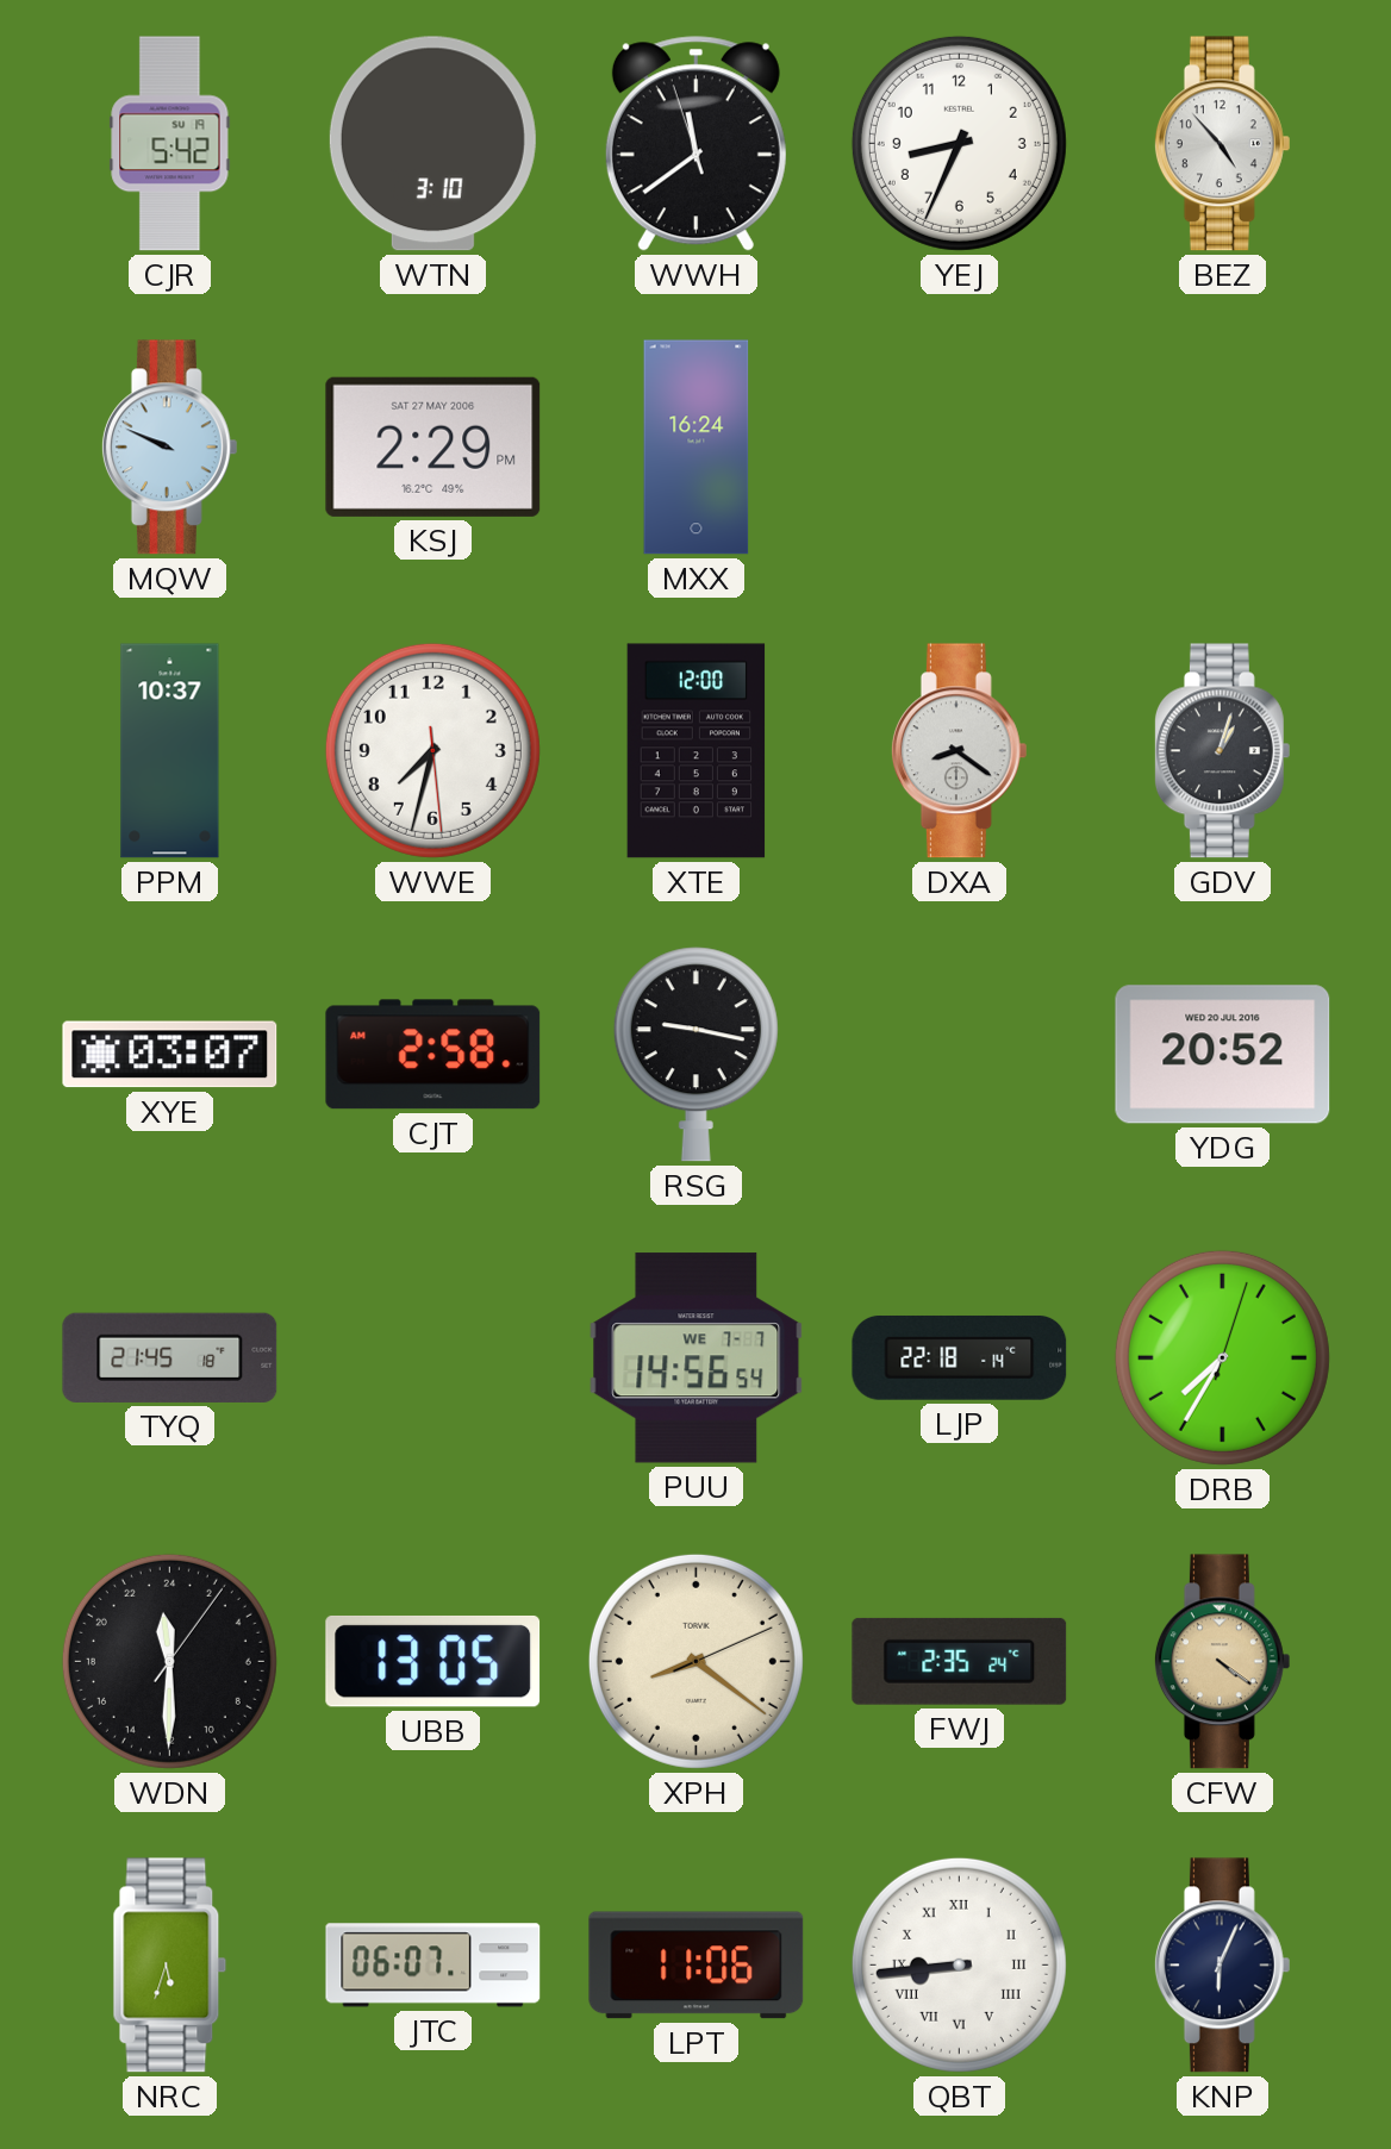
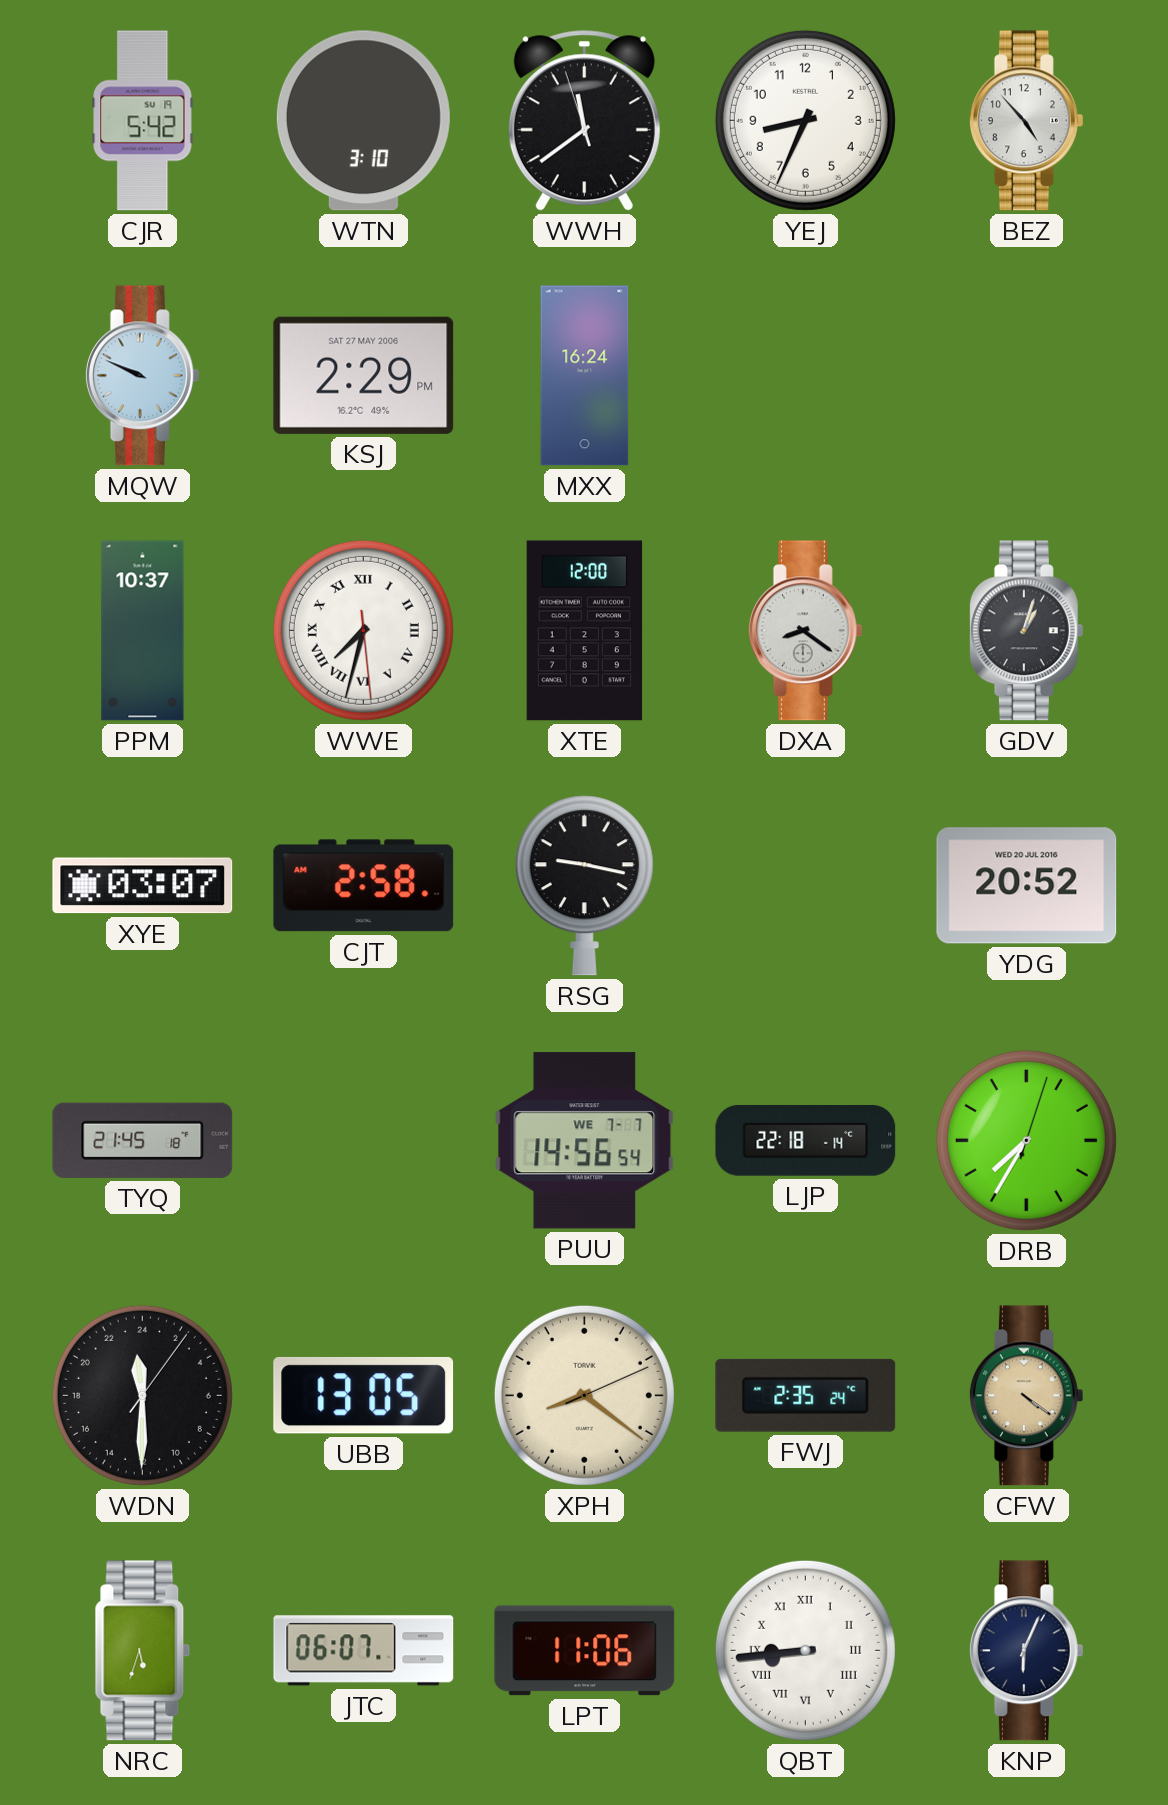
WWE numerals: Arabic -> Roman
